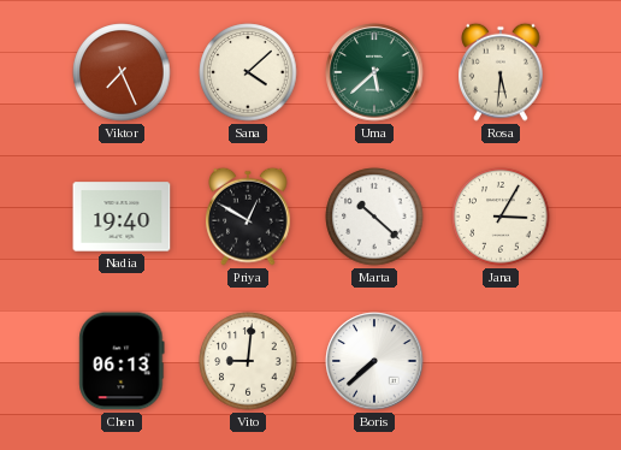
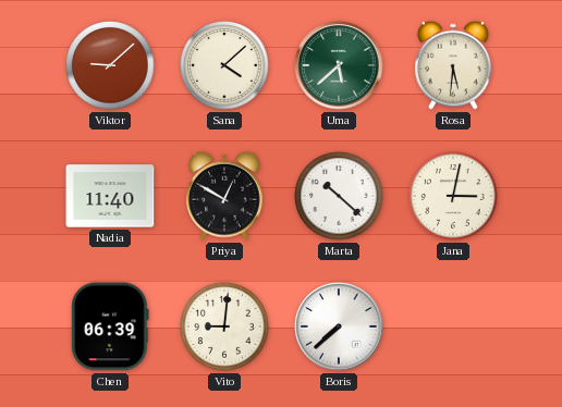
Viktor: 7:26 -> 9:08
Nadia: 19:40 -> 11:40
Jana: 3:05 -> 3:02
Chen: 06:13 -> 06:39
